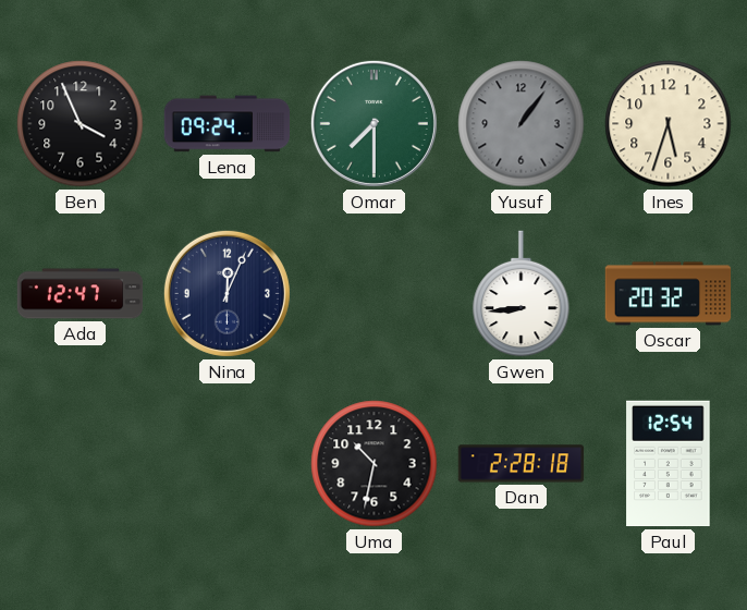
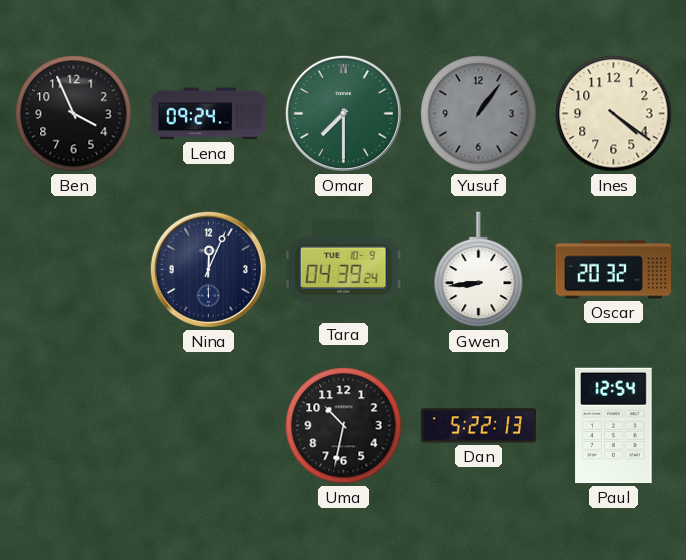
Ines: 5:33 -> 4:21
Ada: 12:47 -> none
Tara: none -> 04:39
Dan: 2:28 -> 5:22
